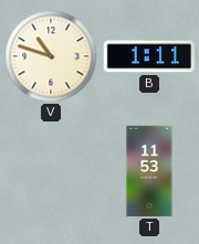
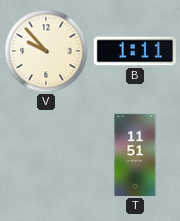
V: 10:48 -> 9:53
T: 11:53 -> 11:51
